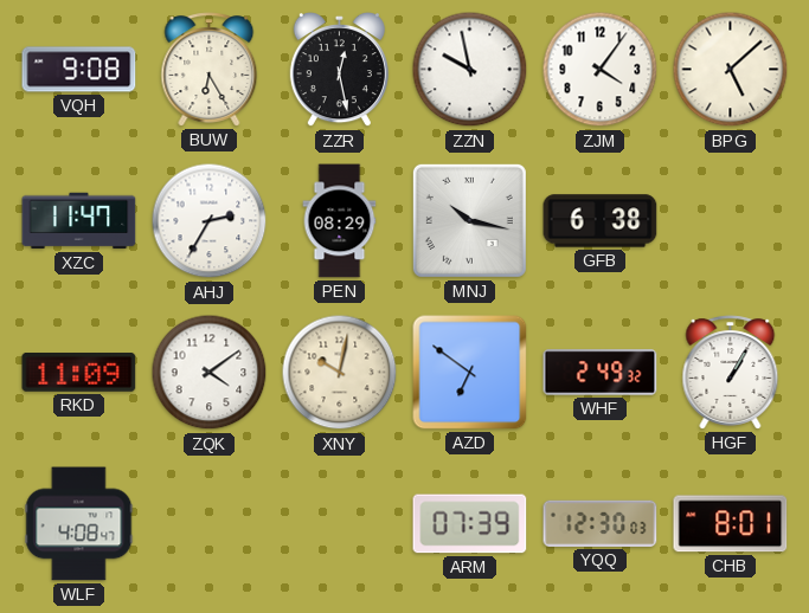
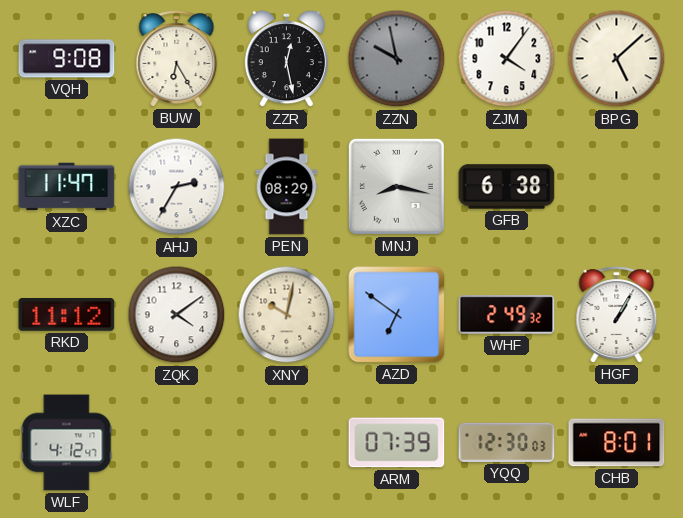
ZZN dial: white -> grey
MNJ: 10:17 -> 8:17
RKD: 11:09 -> 11:12
WLF: 4:08 -> 4:12
